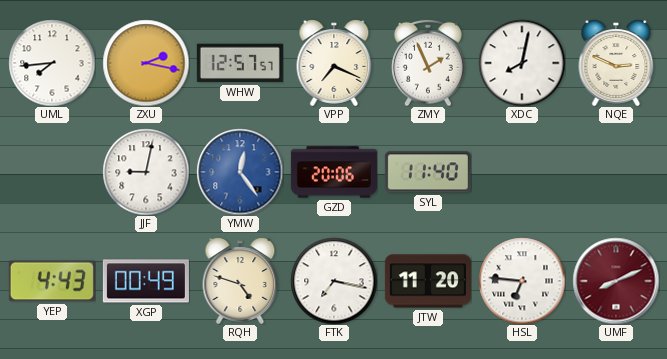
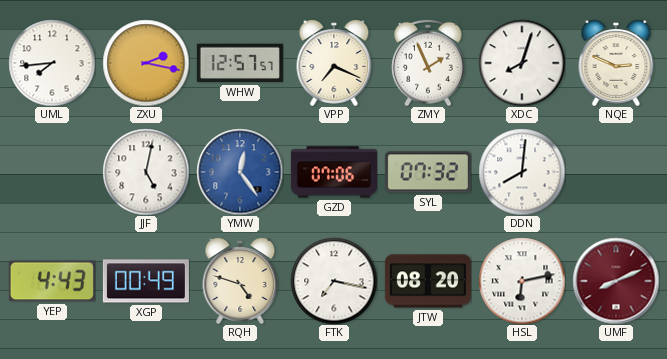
XDC: 8:02 -> 8:03
JJF: 9:02 -> 5:02
GZD: 20:06 -> 07:06
SYL: 11:40 -> 07:32
DDN: none -> 8:01
JTW: 11:20 -> 08:20
HSL: 6:46 -> 6:13
